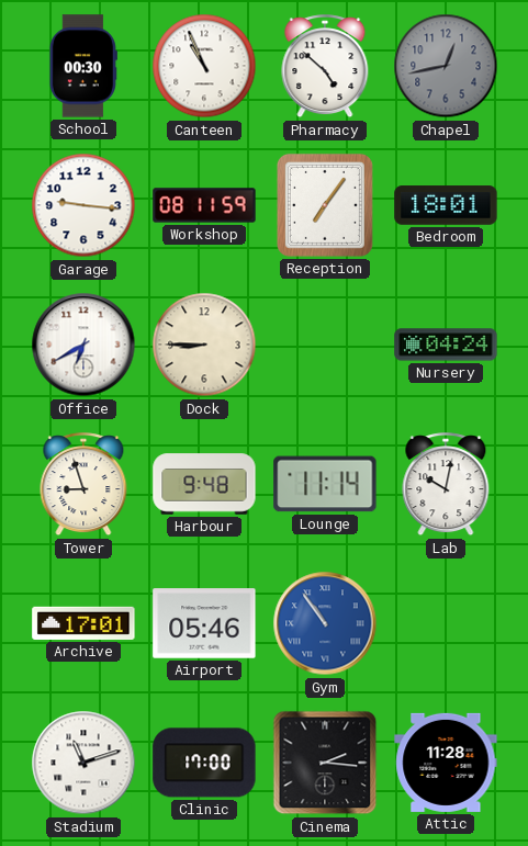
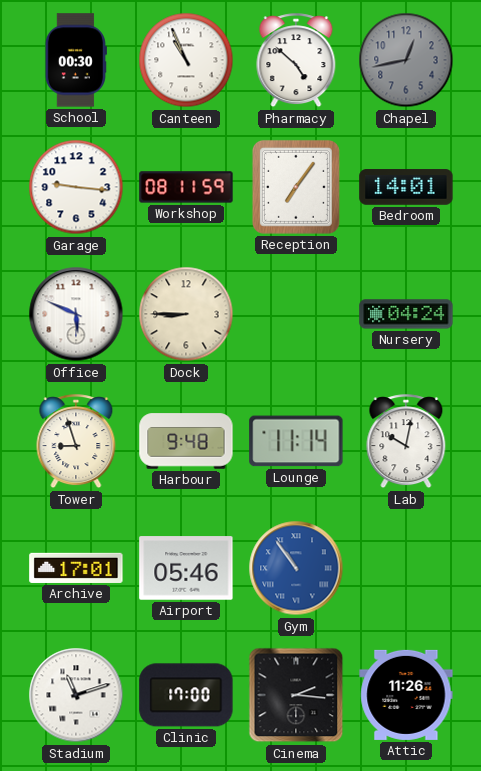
Bedroom: 18:01 -> 14:01
Office: 6:40 -> 5:49
Attic: 11:28 -> 11:26
